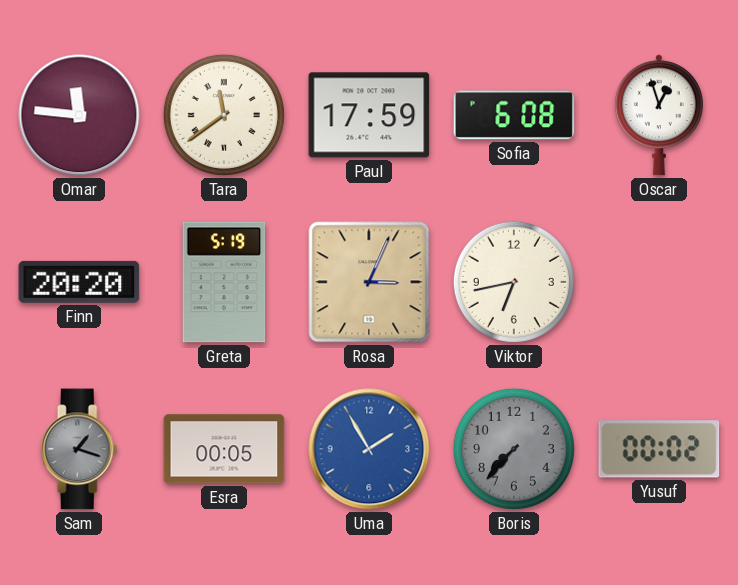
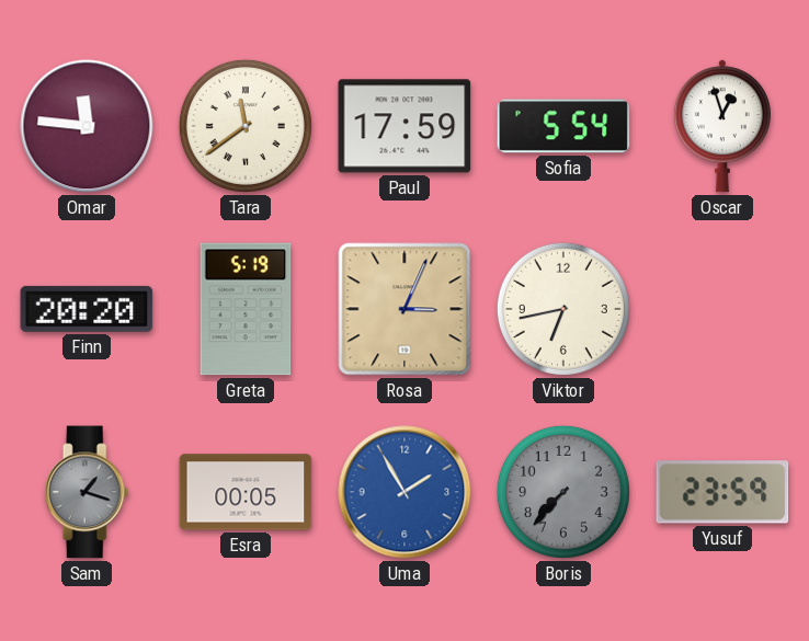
Sofia: 6:08 -> 5:54
Yusuf: 00:02 -> 23:59
